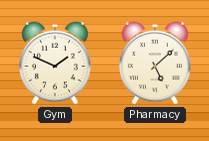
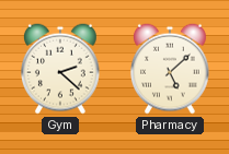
Gym: 1:49 -> 2:22
